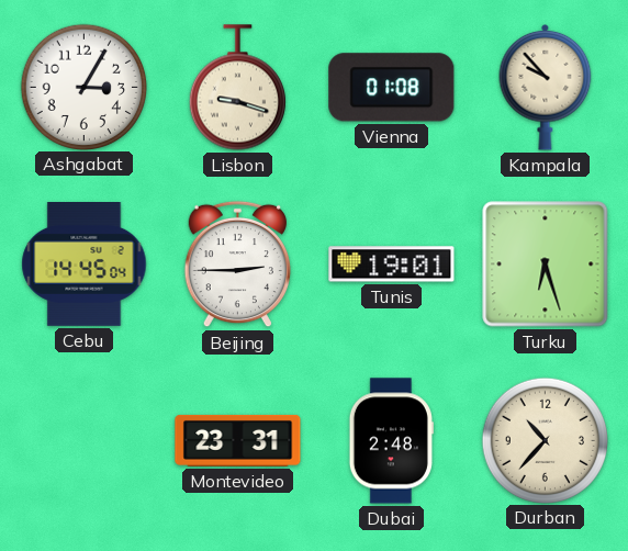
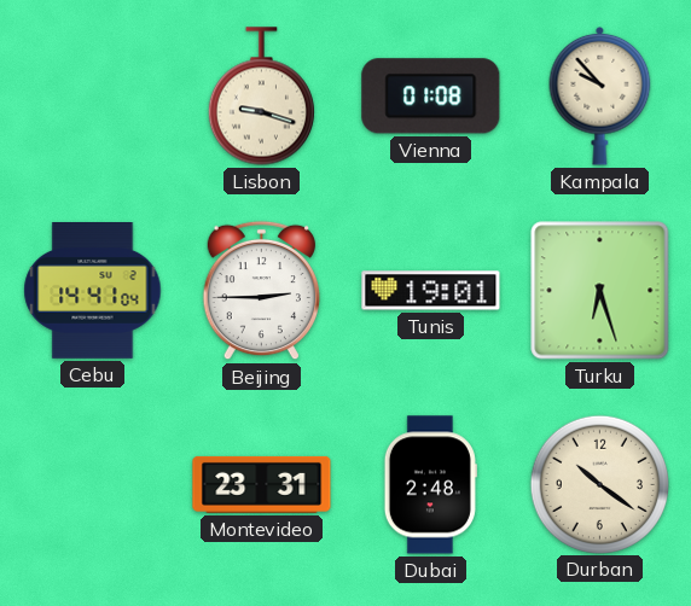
Ashgabat: 3:05 -> none
Cebu: 14:45 -> 14:41
Durban: 10:37 -> 10:21
